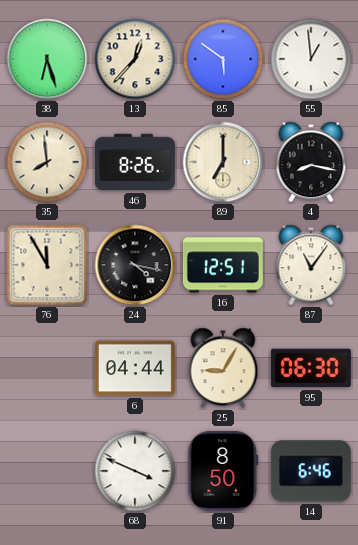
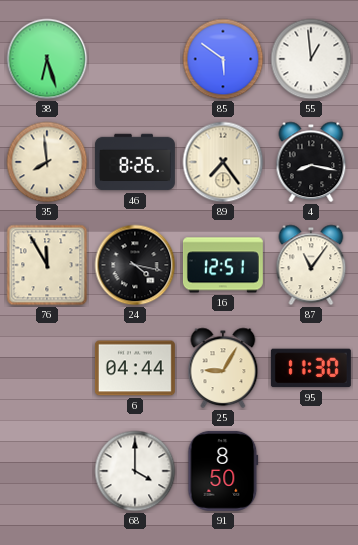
13: 12:37 -> none
89: 7:00 -> 7:24
95: 06:30 -> 11:30
68: 3:49 -> 4:00
14: 6:46 -> none
